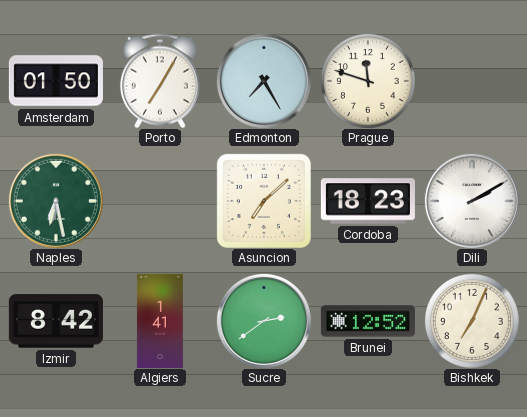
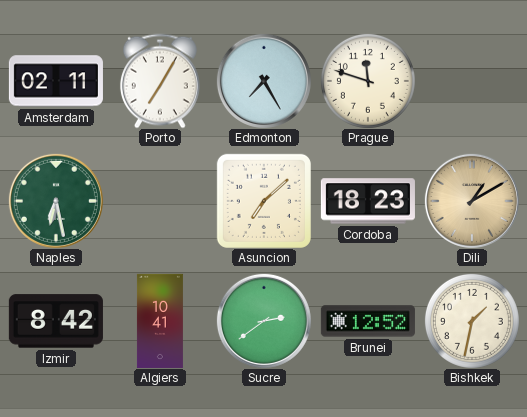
Amsterdam: 01:50 -> 02:11
Dili: 2:10 -> 1:10
Dili dial: white -> champagne
Algiers: 1:41 -> 10:41
Bishkek: 7:04 -> 1:32
